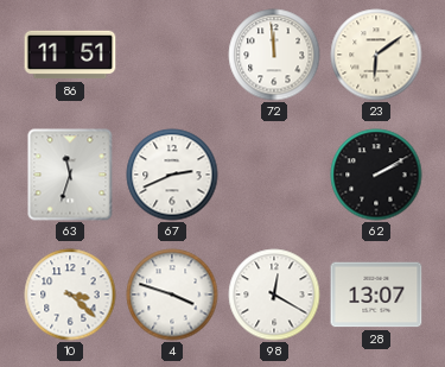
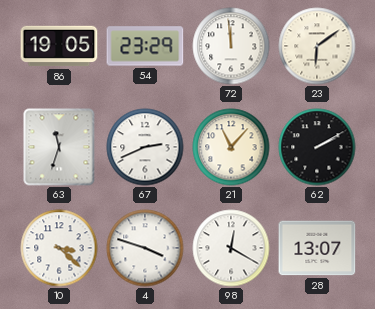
86: 11:51 -> 19:05
54: none -> 23:29
21: none -> 11:07
